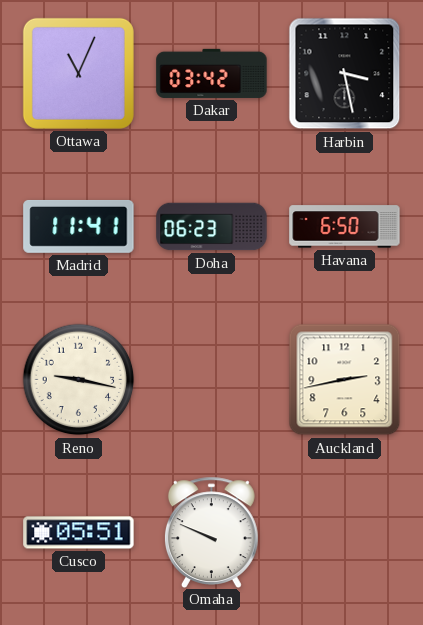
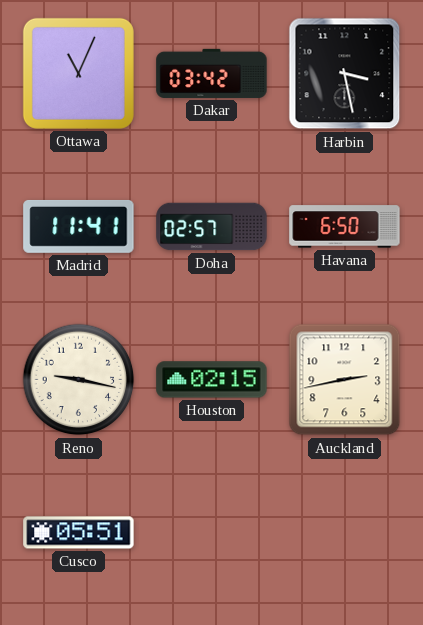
Doha: 06:23 -> 02:57
Houston: none -> 02:15
Omaha: 9:49 -> none
